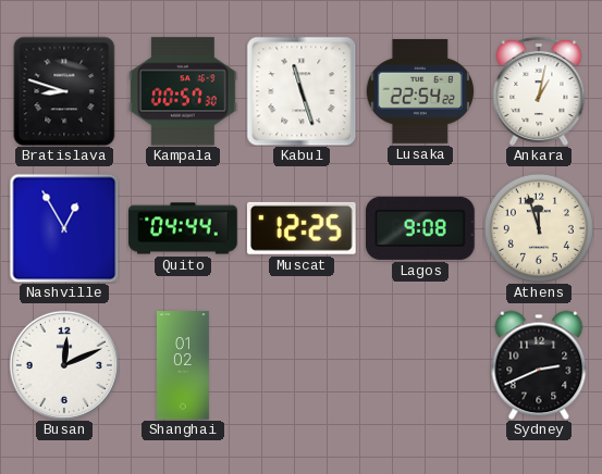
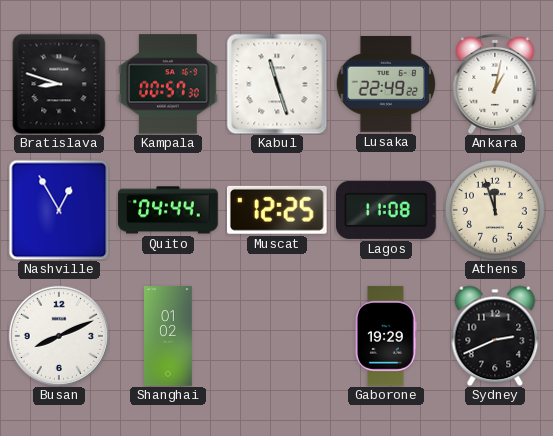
Lusaka: 22:54 -> 22:49
Lagos: 9:08 -> 11:08
Busan: 12:11 -> 8:11
Gaborone: none -> 19:29
